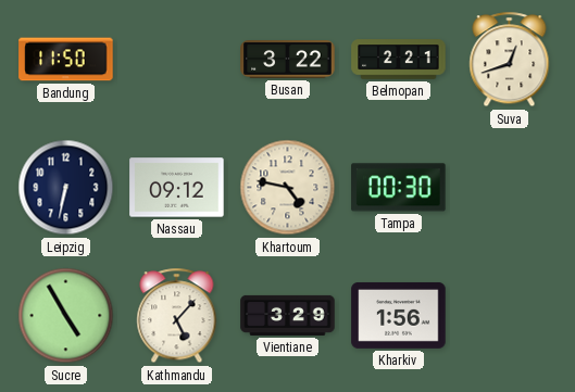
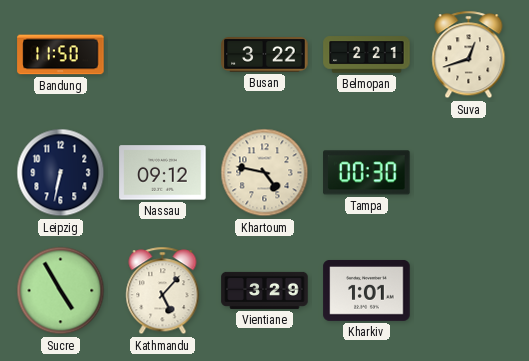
Kharkiv: 1:56 -> 1:01
